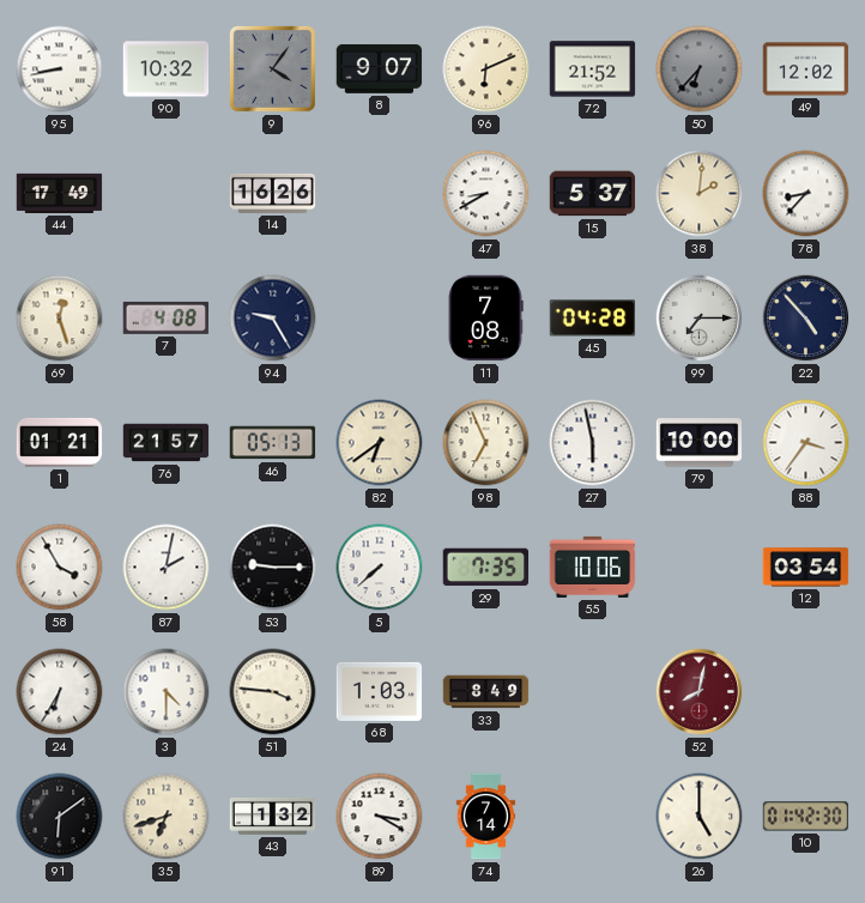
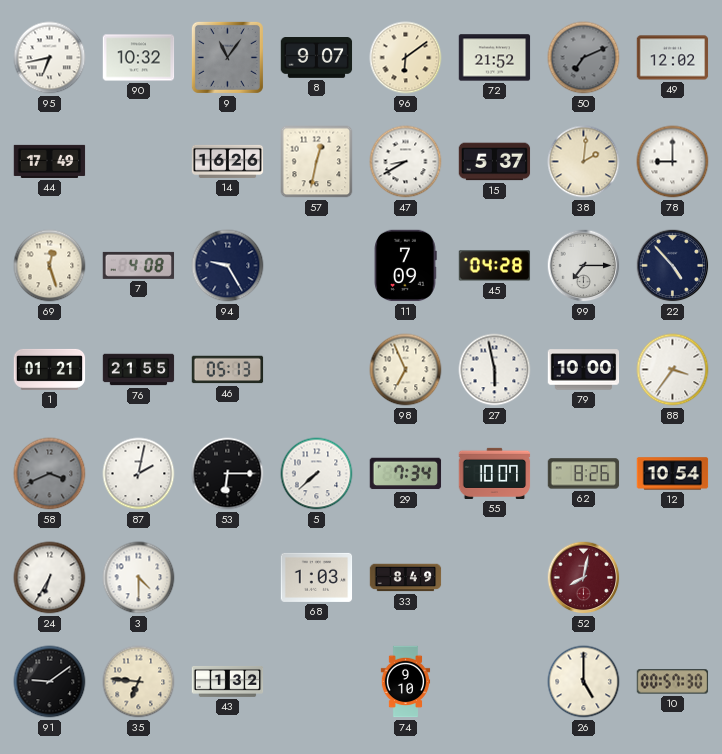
95: 8:43 -> 6:43
9: 4:06 -> 11:06
96: 6:11 -> 6:09
50: 6:37 -> 7:11
57: none -> 12:32
78: 8:37 -> 9:00
11: 7:08 -> 7:09
76: 21:57 -> 21:55
82: 6:39 -> none
58: 3:55 -> 3:41
58 dial: white -> grey
53: 9:15 -> 6:15
29: 7:35 -> 7:34
55: 10:06 -> 10:07
62: none -> 8:26
12: 03:54 -> 10:54
51: 3:46 -> none
91: 6:09 -> 9:09
35: 6:42 -> 6:46
89: 3:20 -> none
74: 7:14 -> 9:10
10: 01:42 -> 00:57
